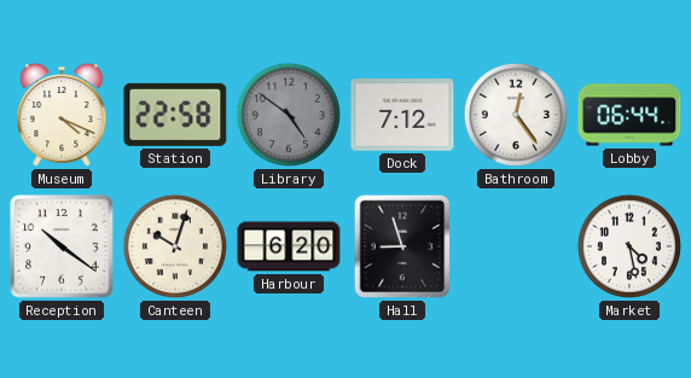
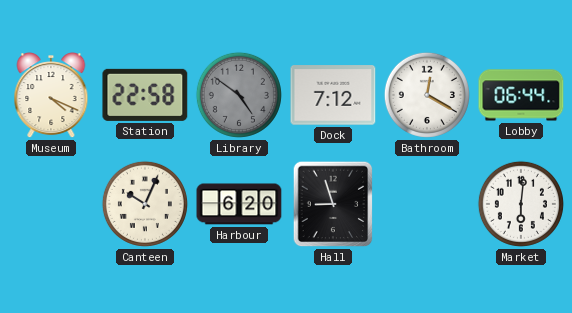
Bathroom: 12:24 -> 12:20
Reception: 10:21 -> none
Canteen: 10:03 -> 10:04
Market: 4:28 -> 6:01
